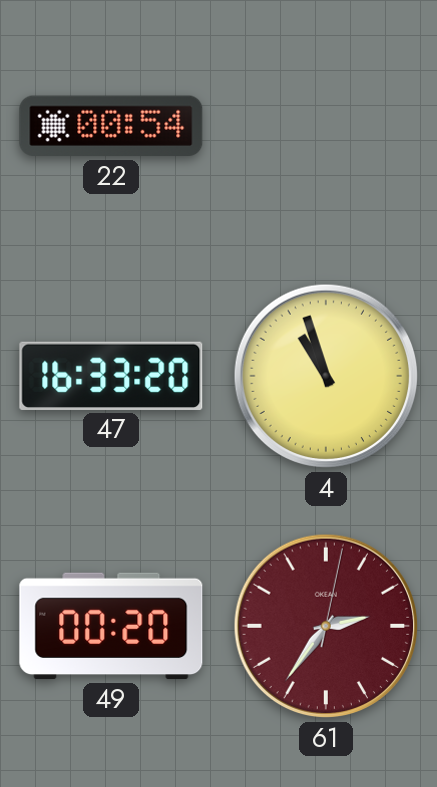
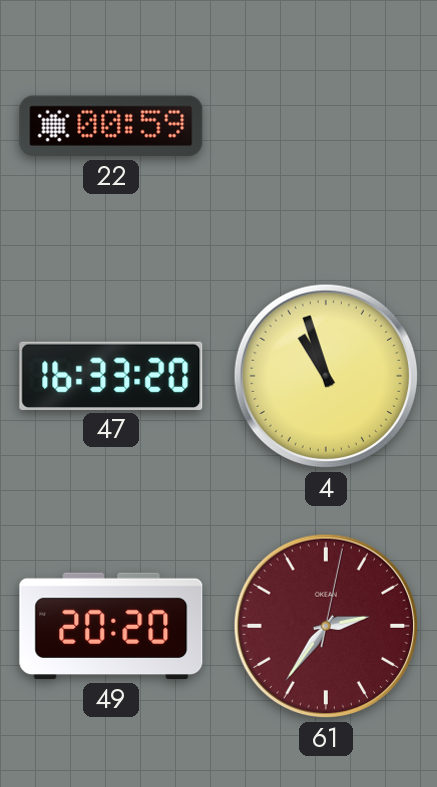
22: 00:54 -> 00:59
49: 00:20 -> 20:20
